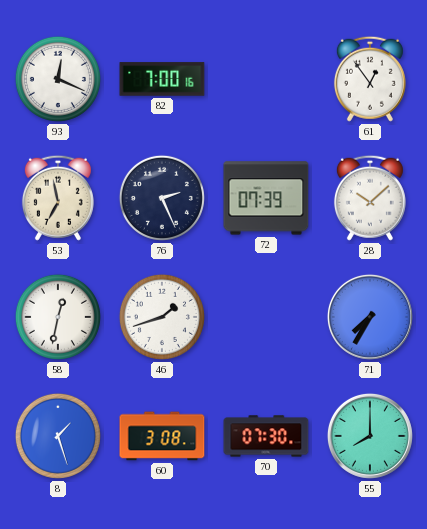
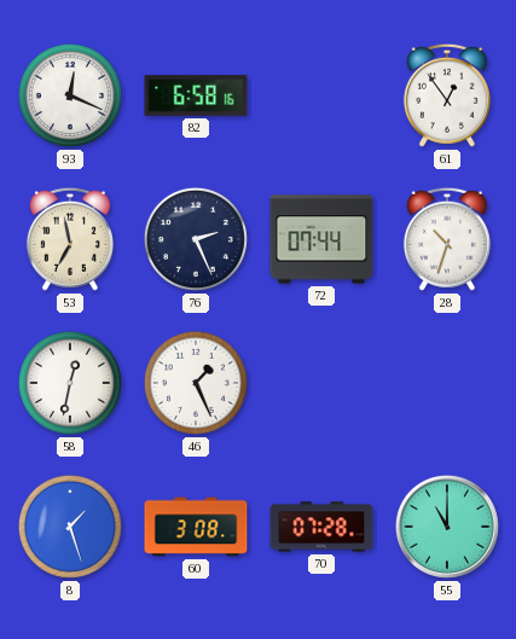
82: 7:00 -> 6:58
72: 07:39 -> 07:44
28: 10:08 -> 10:33
46: 1:42 -> 1:26
71: 7:35 -> none
70: 07:30 -> 07:28
55: 8:00 -> 11:00
